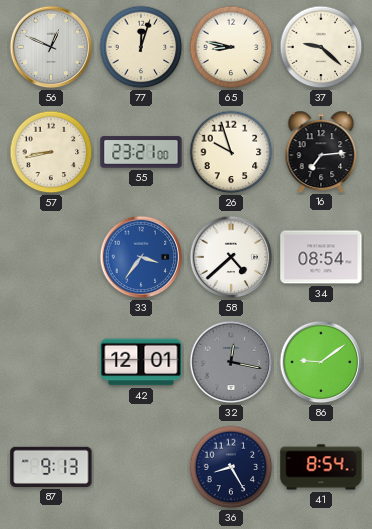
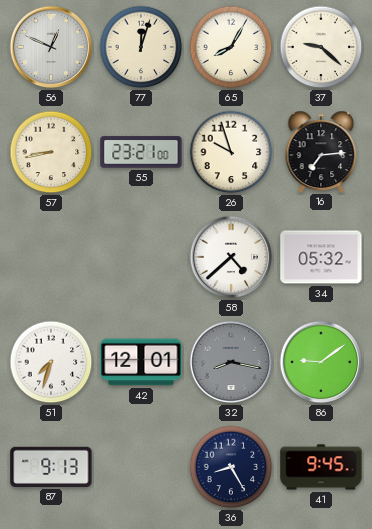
65: 8:47 -> 8:05
33: 3:36 -> none
34: 08:54 -> 05:32
51: none -> 7:33
32: 12:17 -> 8:17
41: 8:54 -> 9:45
